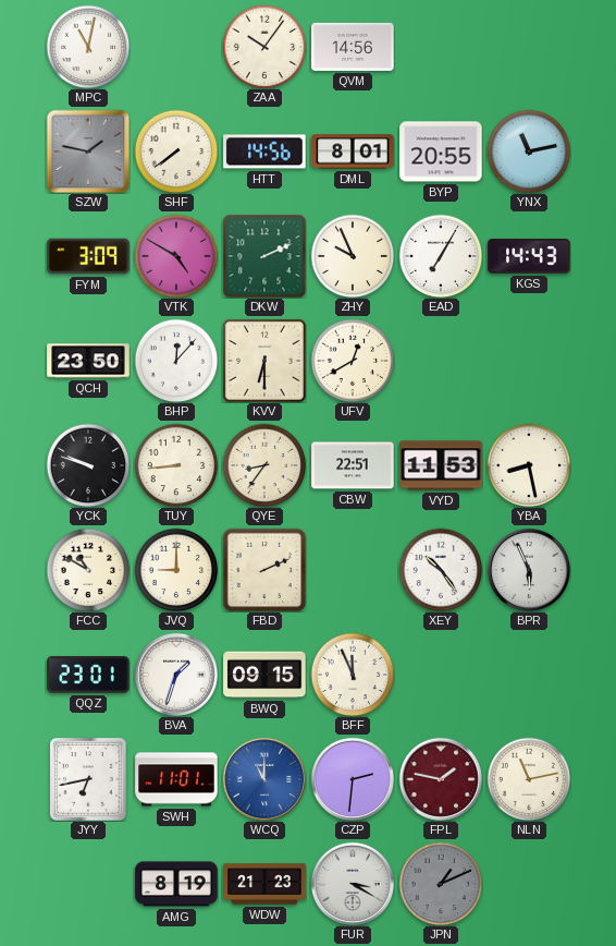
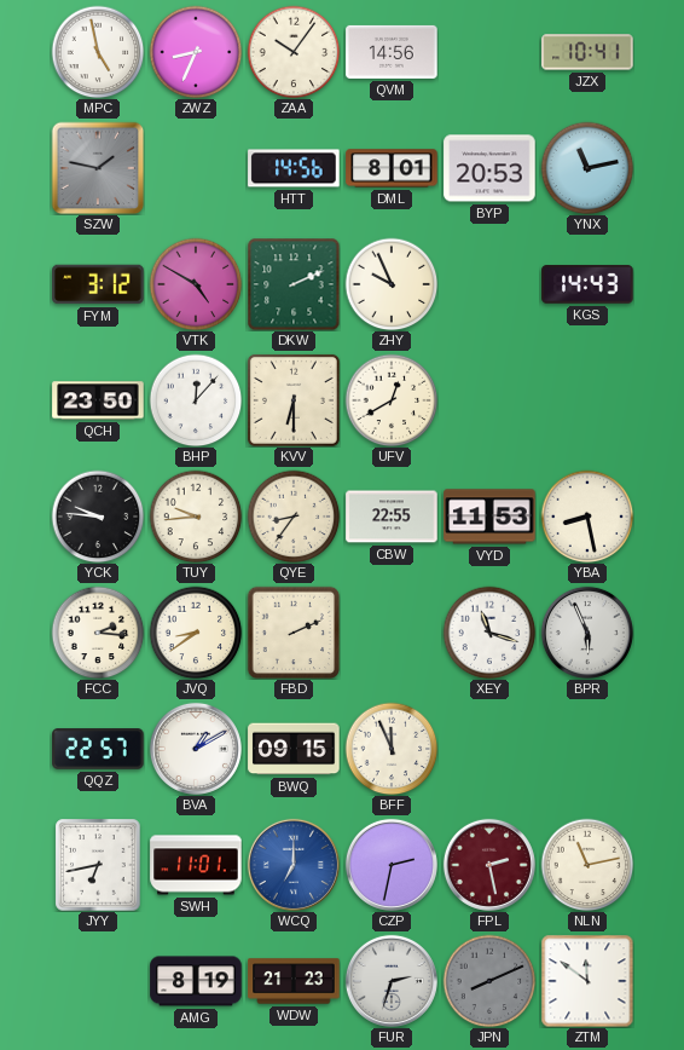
MPC: 11:02 -> 4:58
ZWZ: none -> 8:34
JZX: none -> 10:41
SHF: 7:39 -> none
BYP: 20:55 -> 20:53
FYM: 3:09 -> 3:12
EAD: 7:05 -> none
YCK: 9:48 -> 9:46
TUY: 8:44 -> 9:44
CBW: 22:51 -> 22:55
FCC: 10:50 -> 2:16
JVQ: 9:00 -> 8:39
XEY: 10:24 -> 11:18
QQZ: 23:01 -> 22:57
BVA: 1:33 -> 1:10
WCQ: 11:00 -> 7:00
CZP: 2:31 -> 2:32
FPL: 1:47 -> 2:28
FUR: 3:20 -> 2:33
JPN: 1:11 -> 8:11
ZTM: none -> 11:51
